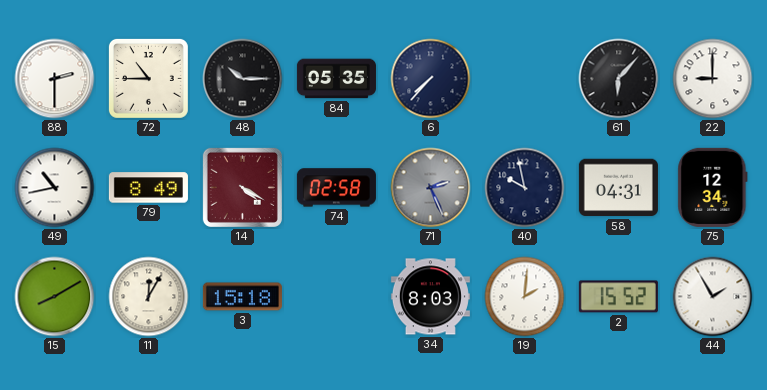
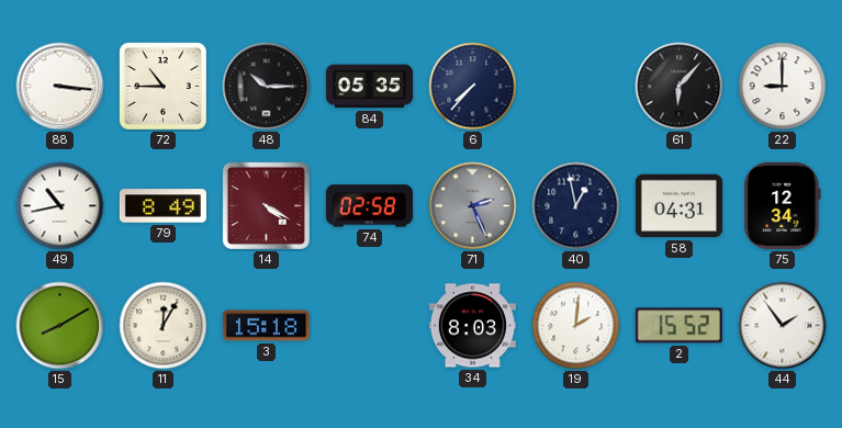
88: 2:30 -> 3:16
40: 9:58 -> 12:58
44: 1:55 -> 1:54
